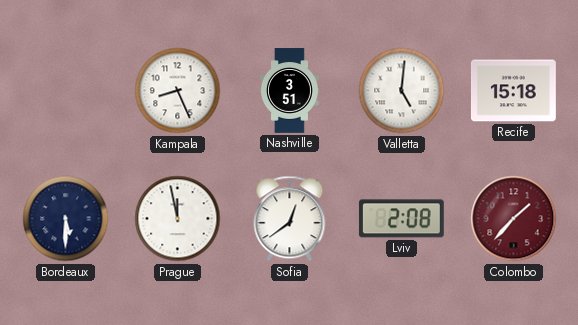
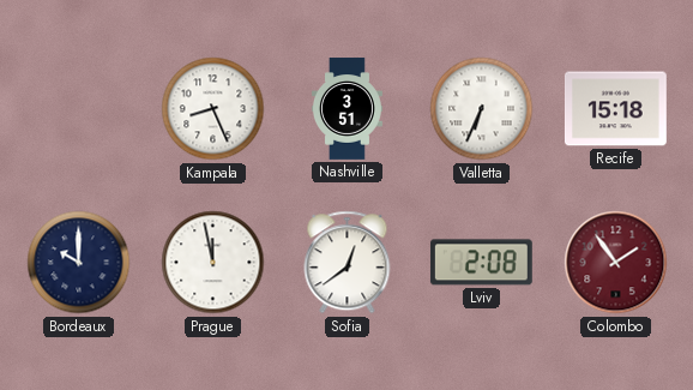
Valletta: 5:01 -> 6:34
Bordeaux: 5:30 -> 10:00
Colombo: 1:37 -> 1:54
